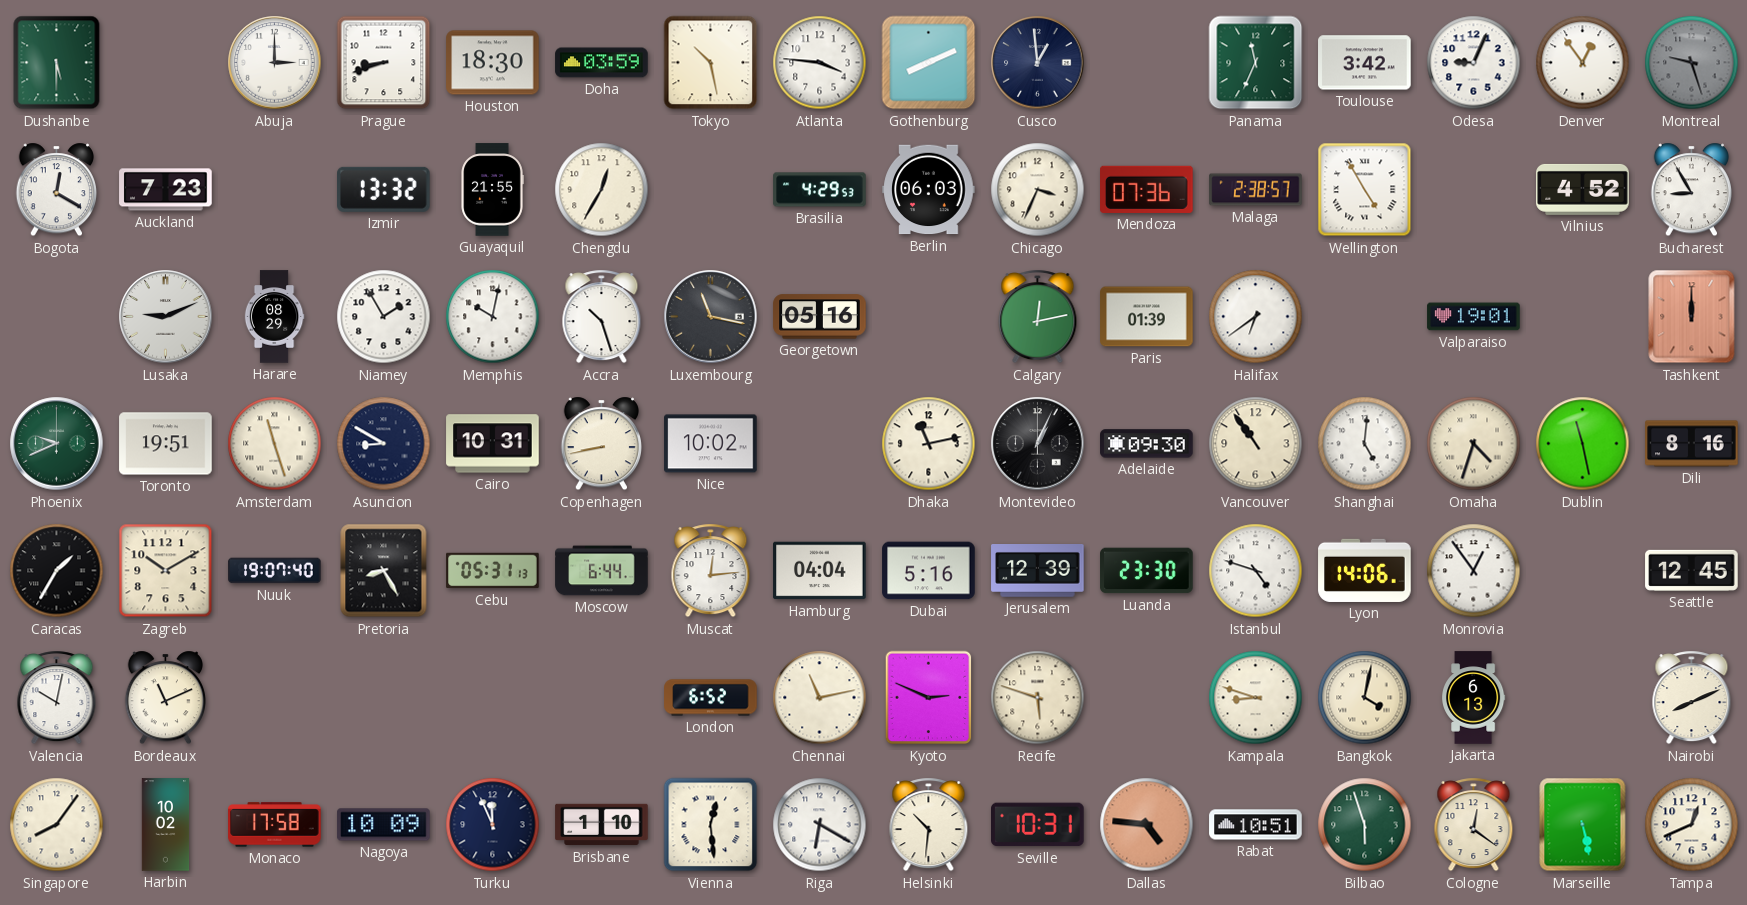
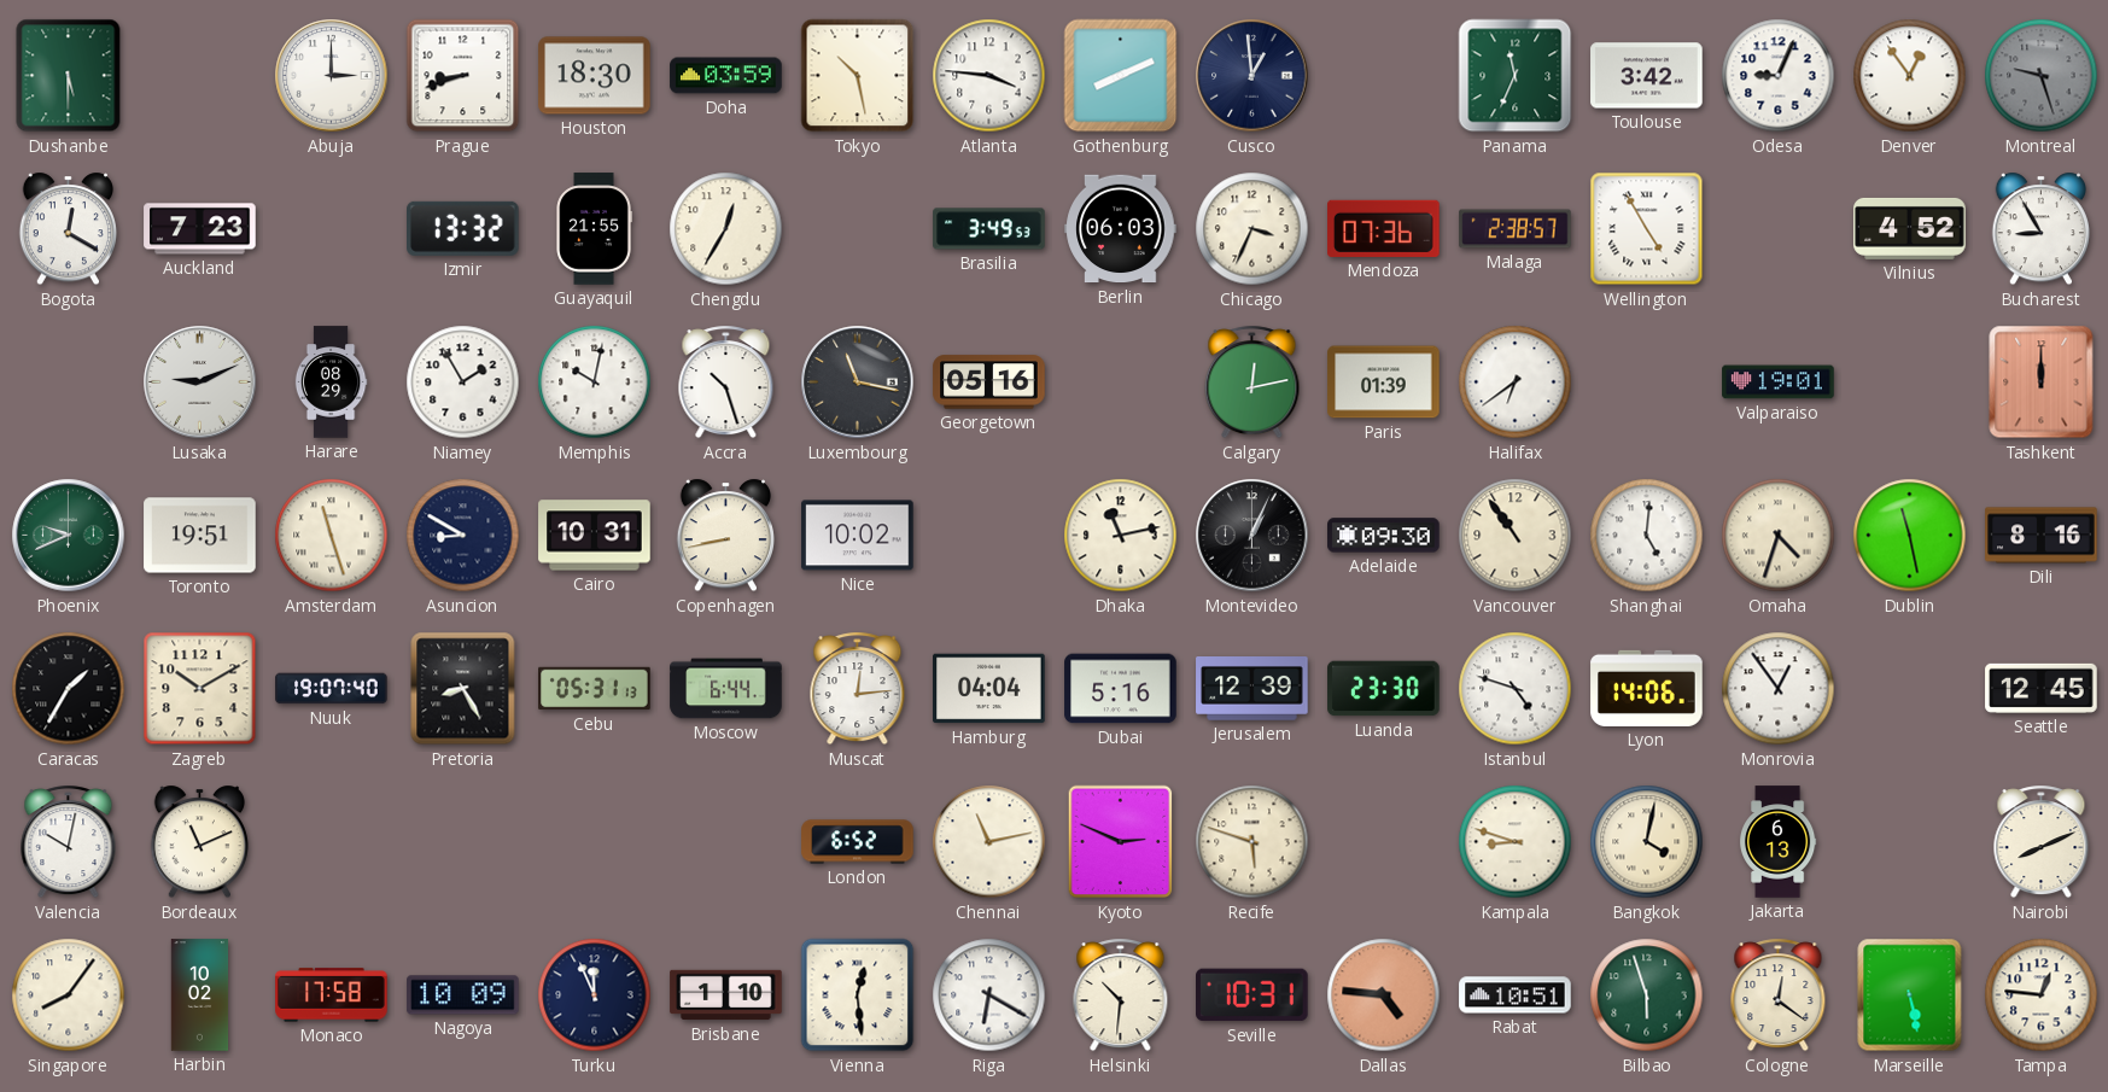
Brasilia: 4:29 -> 3:49
Tampa: 12:41 -> 12:46
